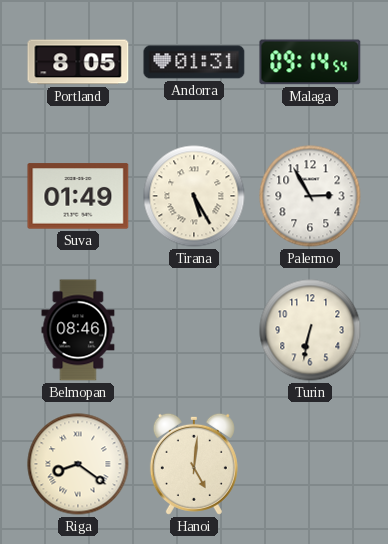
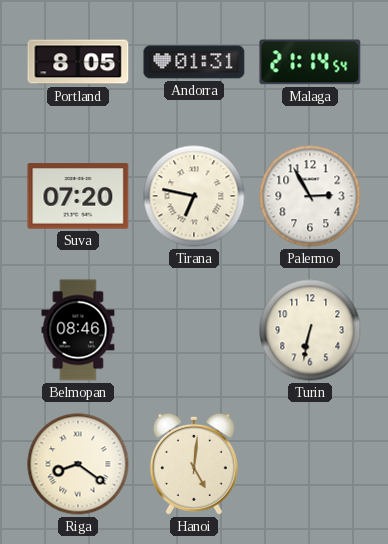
Malaga: 09:14 -> 21:14
Suva: 01:49 -> 07:20
Tirana: 5:25 -> 6:47
